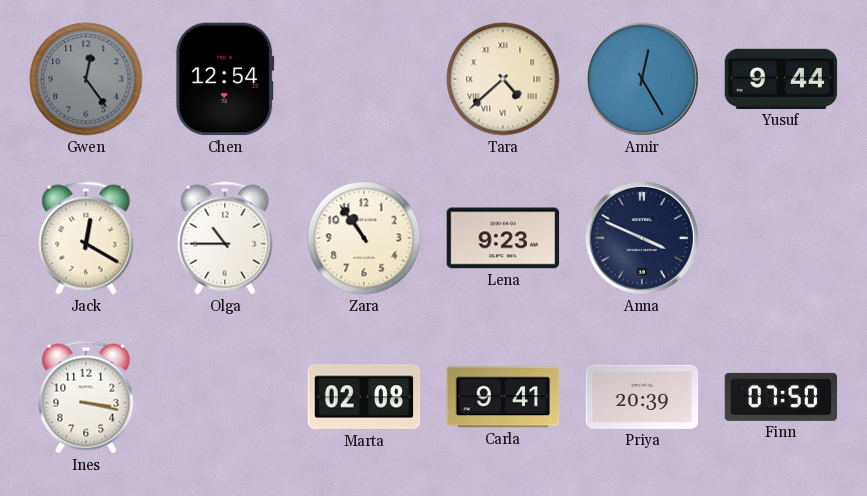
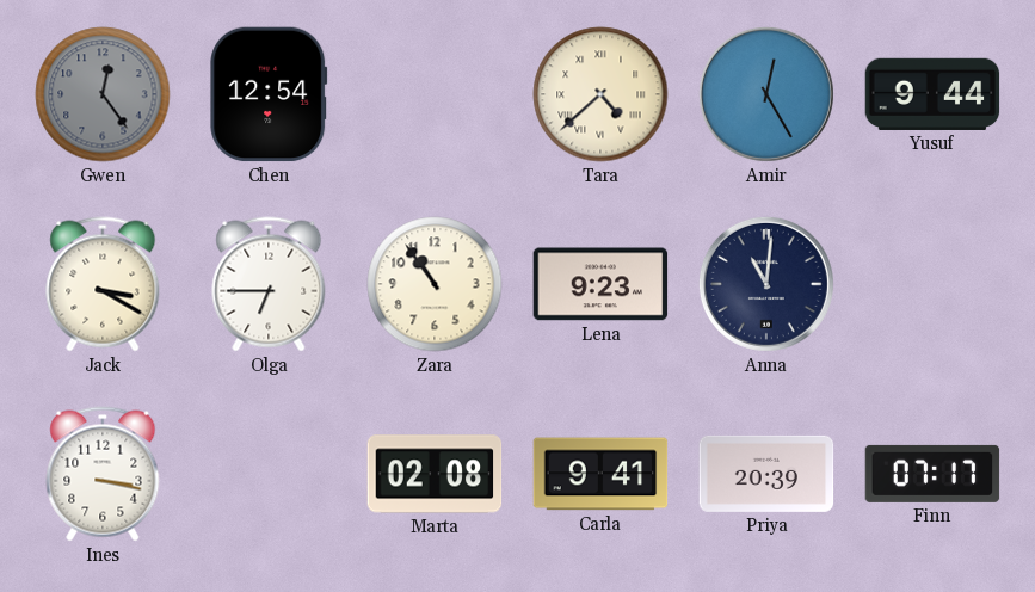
Jack: 12:20 -> 3:20
Olga: 10:45 -> 6:45
Anna: 3:49 -> 11:01
Finn: 07:50 -> 07:17
